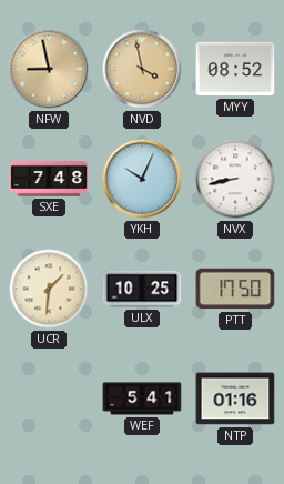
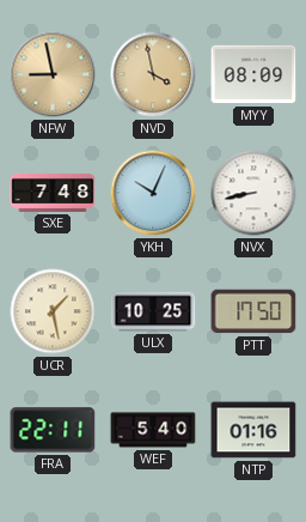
MYY: 08:52 -> 08:09
UCR: 1:31 -> 1:28
FRA: none -> 22:11
WEF: 5:41 -> 5:40
